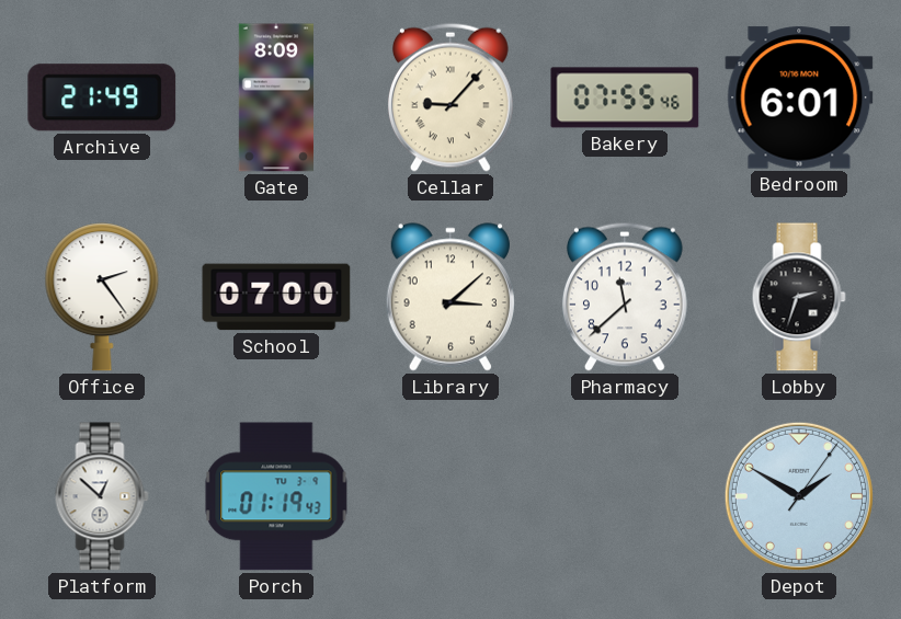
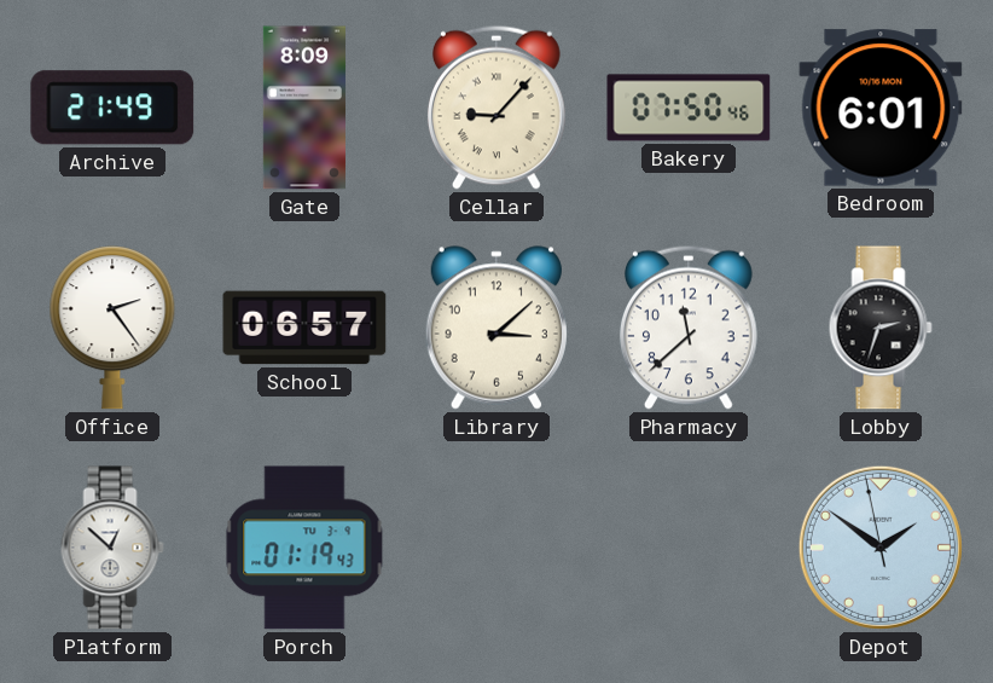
Bakery: 07:55 -> 07:50
School: 07:00 -> 06:57
Depot: 1:50:06 -> 1:50:58
